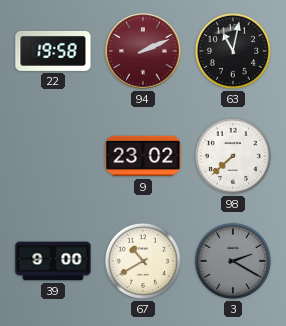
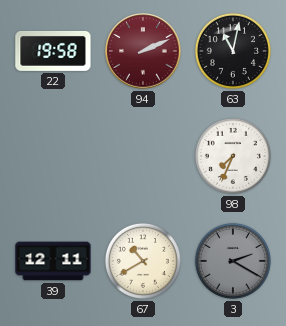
9: 23:02 -> none
98: 7:38 -> 7:34
39: 9:00 -> 12:11
